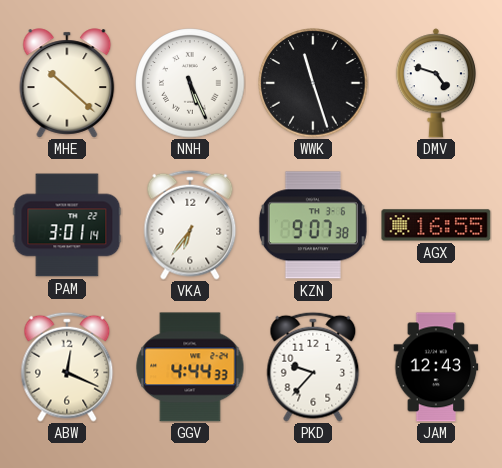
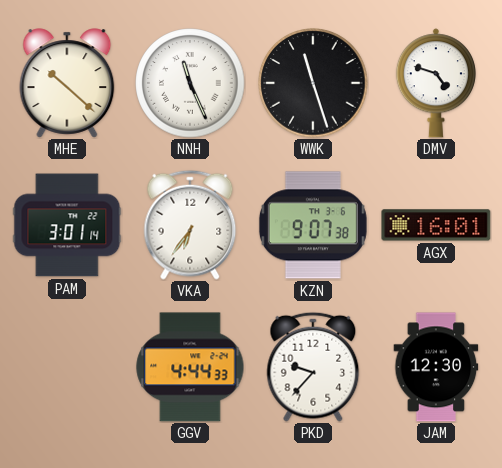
NNH: 5:26 -> 11:26
AGX: 16:55 -> 16:01
ABW: 12:19 -> none
JAM: 12:43 -> 12:30
